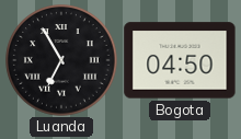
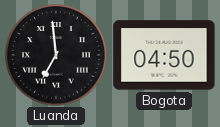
Luanda: 6:55 -> 6:59
